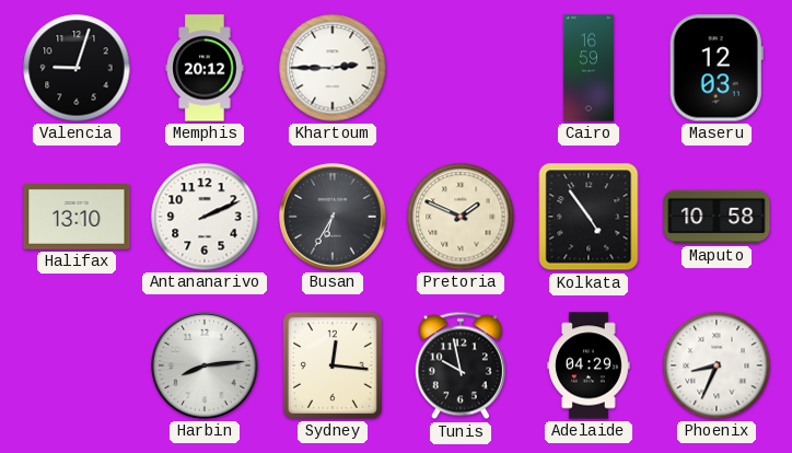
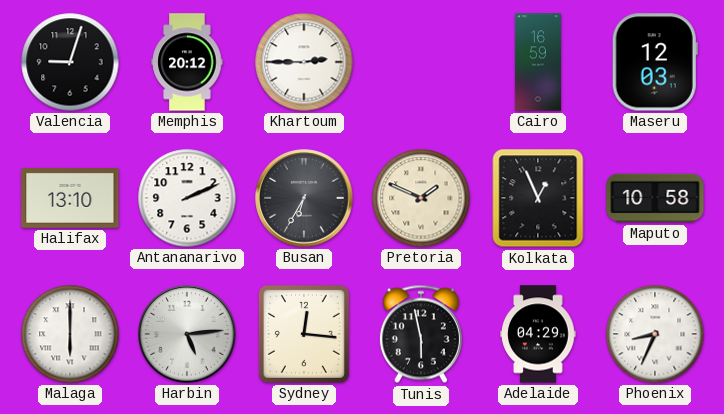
Kolkata: 4:54 -> 12:56
Malaga: none -> 6:00
Harbin: 8:14 -> 5:14
Tunis: 9:58 -> 5:58
